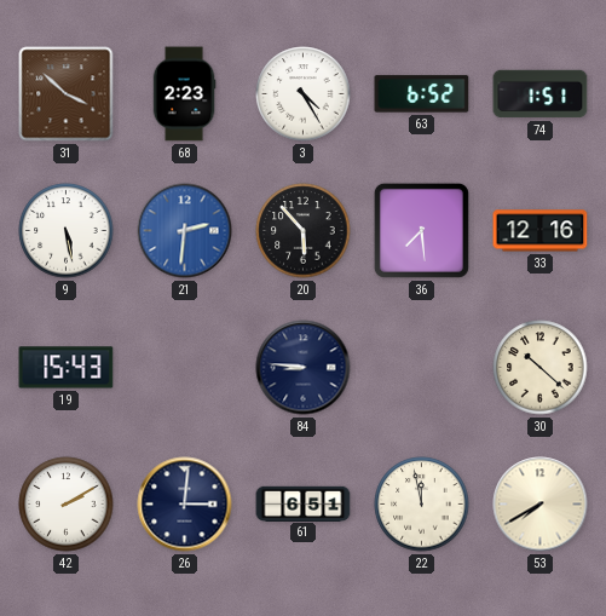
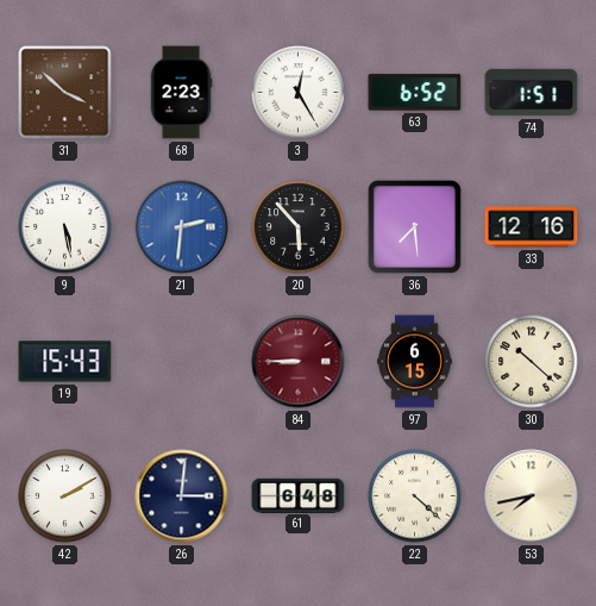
3: 4:25 -> 12:25
84: 8:46 -> 8:45
84 dial: navy -> burgundy
97: none -> 6:15
61: 6:51 -> 6:48
22: 11:58 -> 4:22
53: 7:40 -> 7:43
